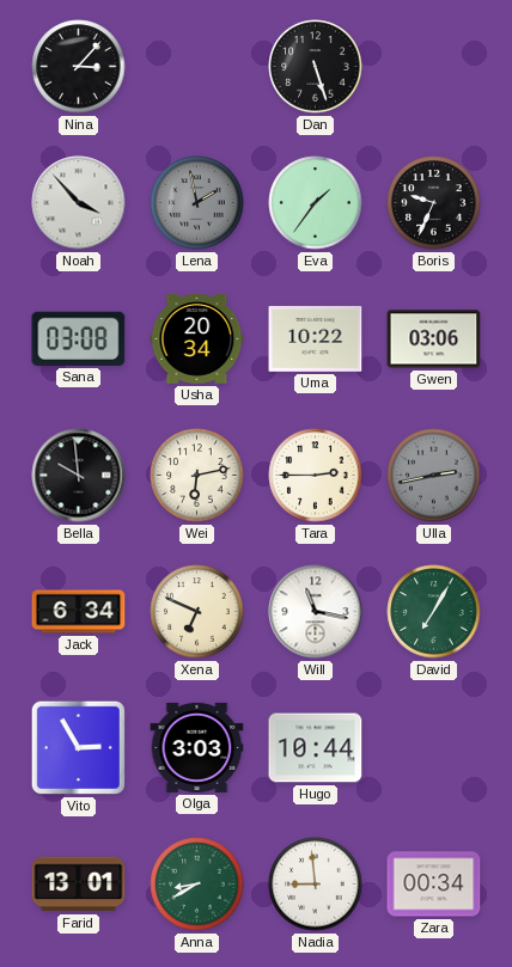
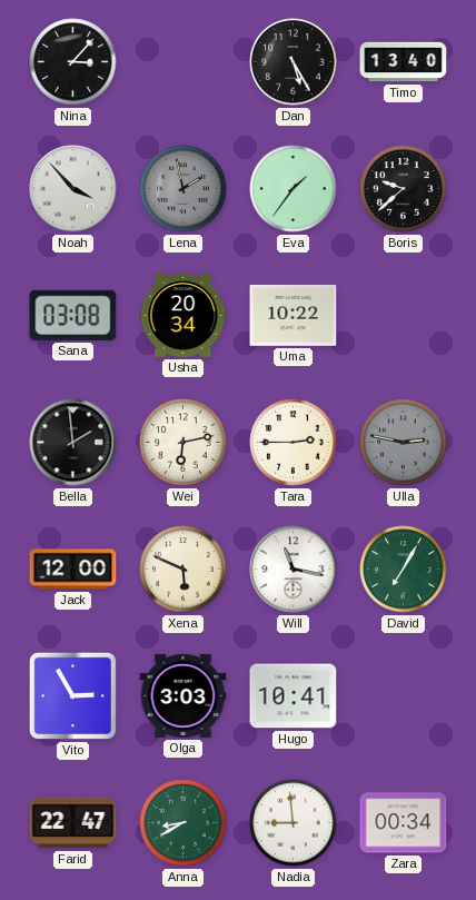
Dan: 5:27 -> 5:25
Timo: none -> 13:40
Boris: 9:34 -> 9:38
Gwen: 03:06 -> none
Bella: 9:59 -> 1:59
Ulla: 2:43 -> 2:47
Jack: 6:34 -> 12:00
Xena: 6:49 -> 5:49
Hugo: 10:44 -> 10:41
Farid: 13:01 -> 22:47
